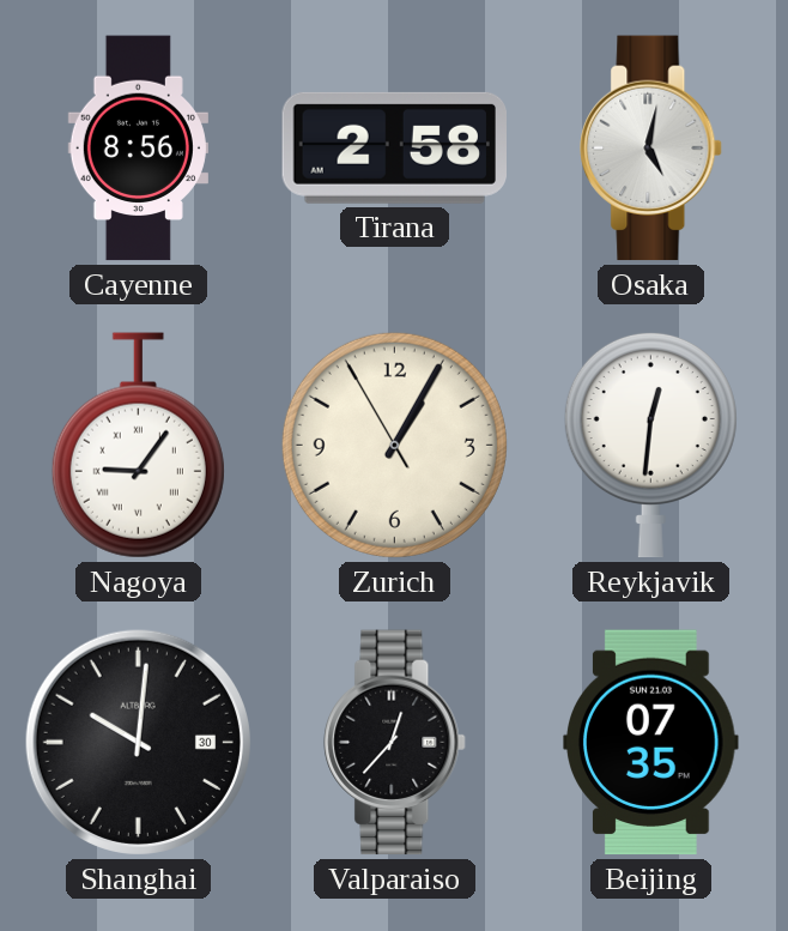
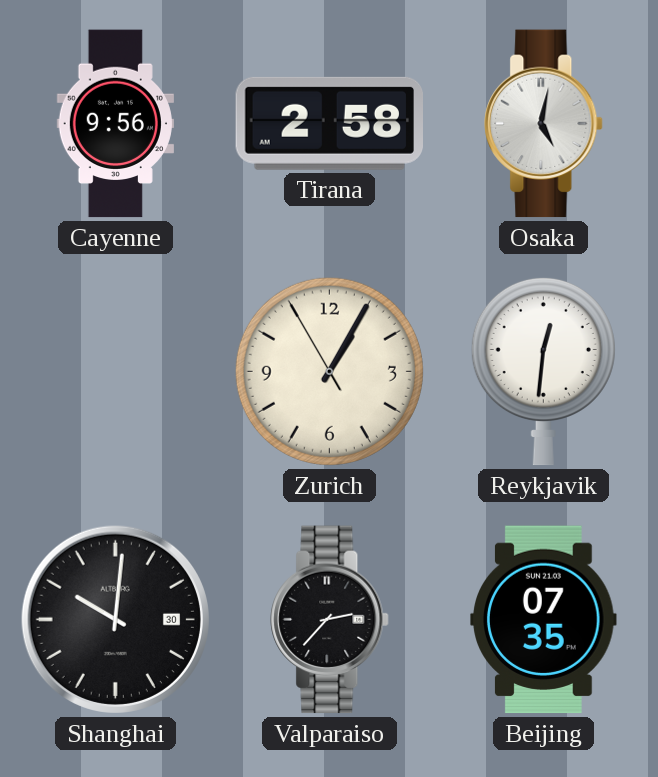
Cayenne: 8:56 -> 9:56
Nagoya: 9:06 -> none
Valparaiso: 12:37 -> 2:37
